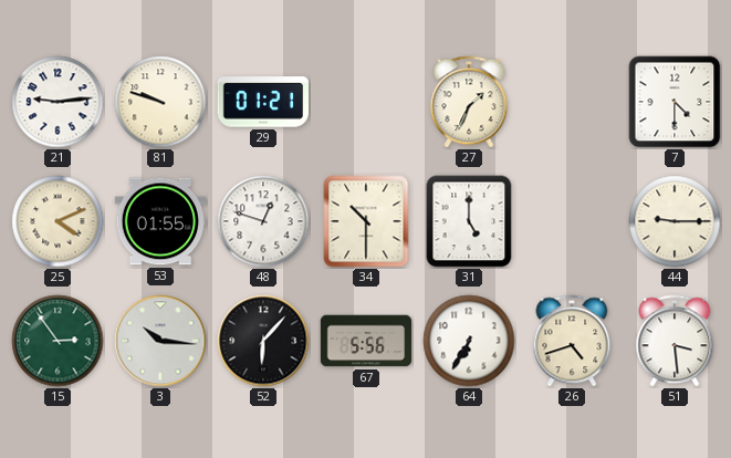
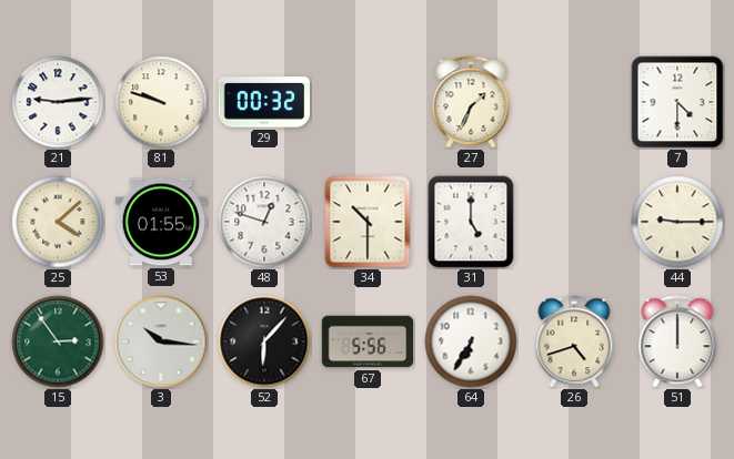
29: 01:21 -> 00:32
25: 4:11 -> 4:08
51: 3:29 -> 12:00
